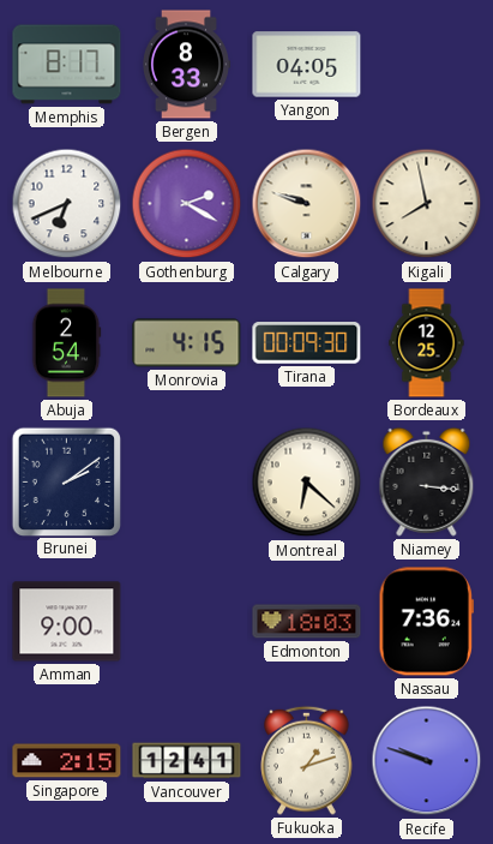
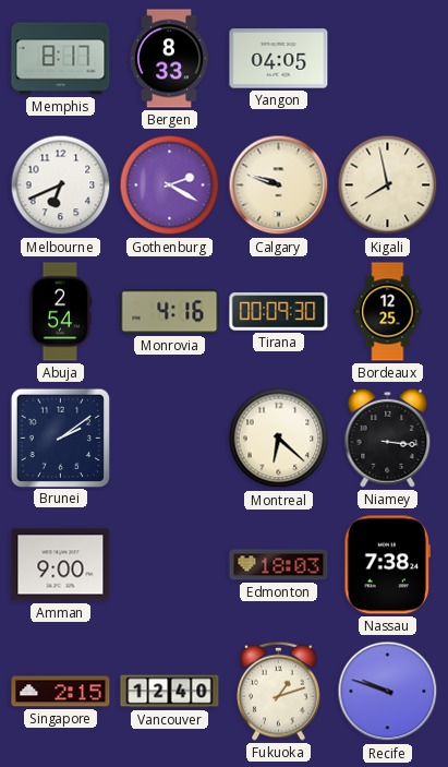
Monrovia: 4:15 -> 4:16
Nassau: 7:36 -> 7:38
Vancouver: 12:41 -> 12:40
